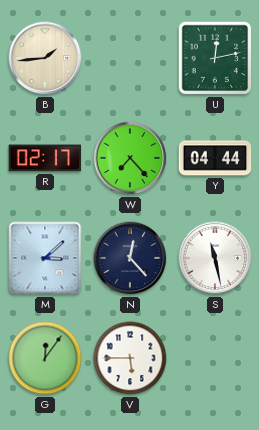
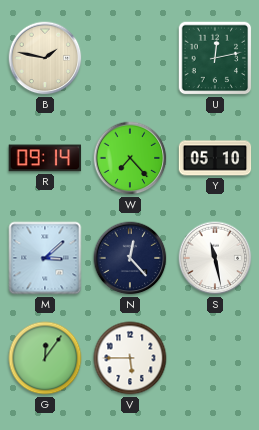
B: 1:44 -> 1:47
R: 02:17 -> 09:14
Y: 04:44 -> 05:10
